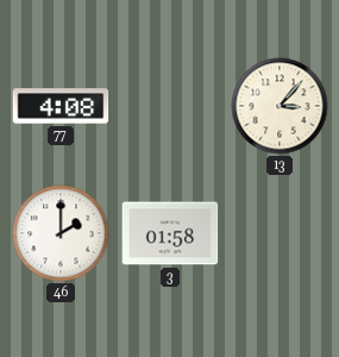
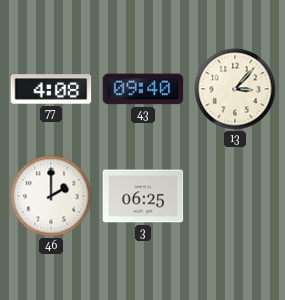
43: none -> 09:40
3: 01:58 -> 06:25
